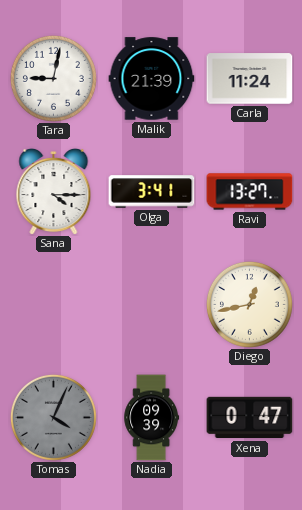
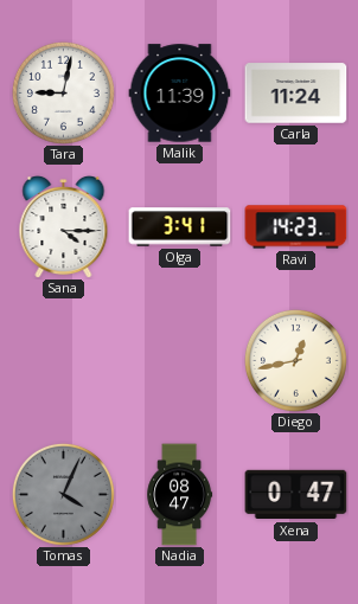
Malik: 21:39 -> 11:39
Ravi: 13:27 -> 14:23
Nadia: 09:39 -> 08:47
